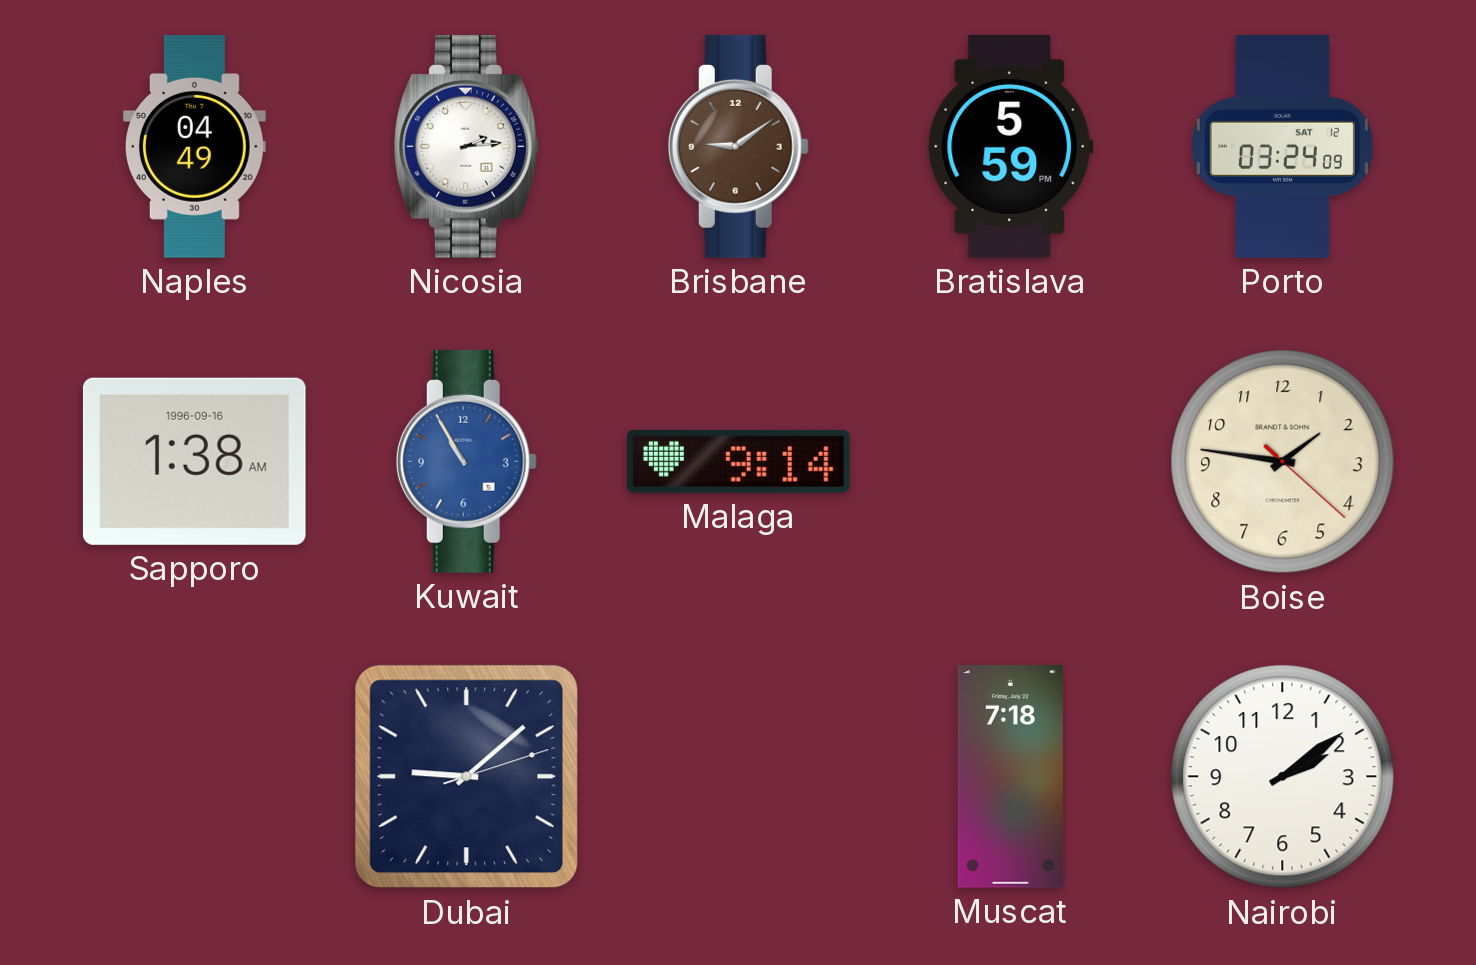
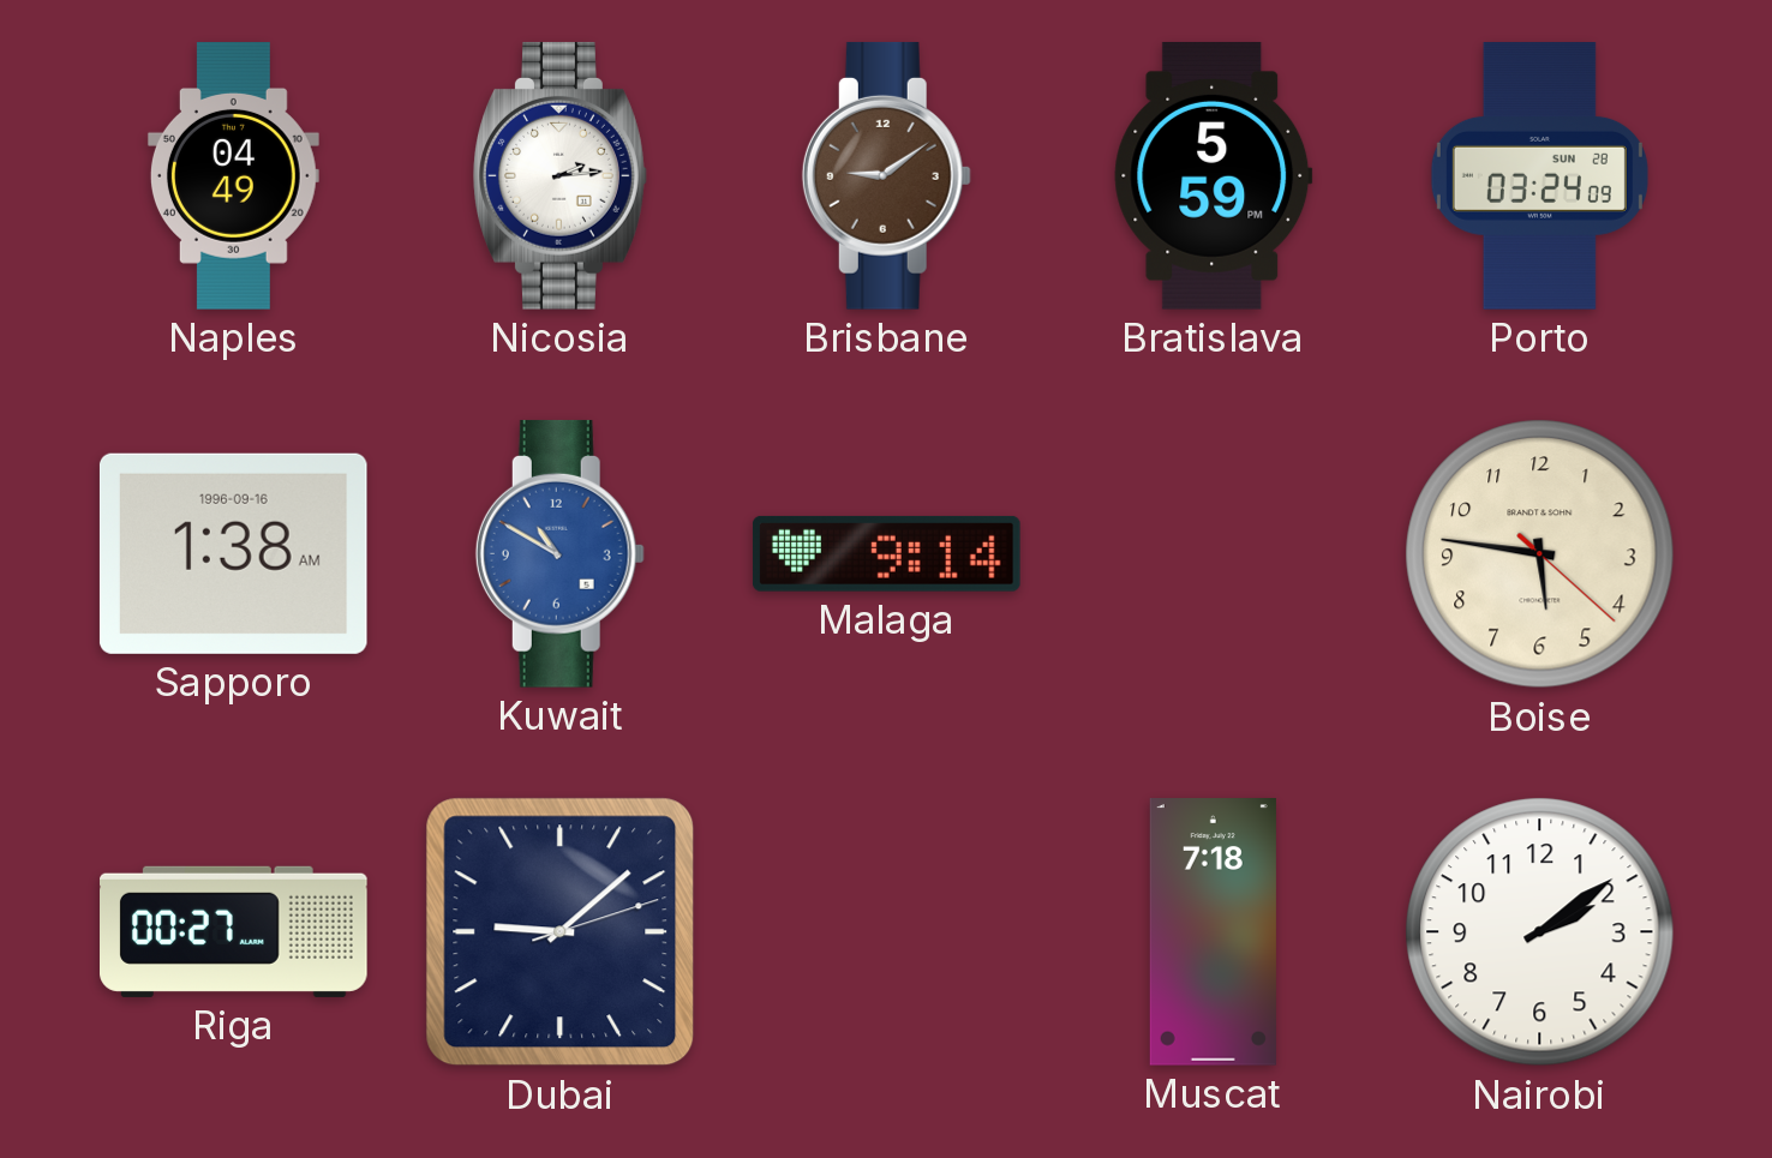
Porto date: SAT 12 -> SUN 28
Kuwait: 10:55 -> 10:50
Boise: 1:46 -> 5:46
Riga: none -> 00:27
